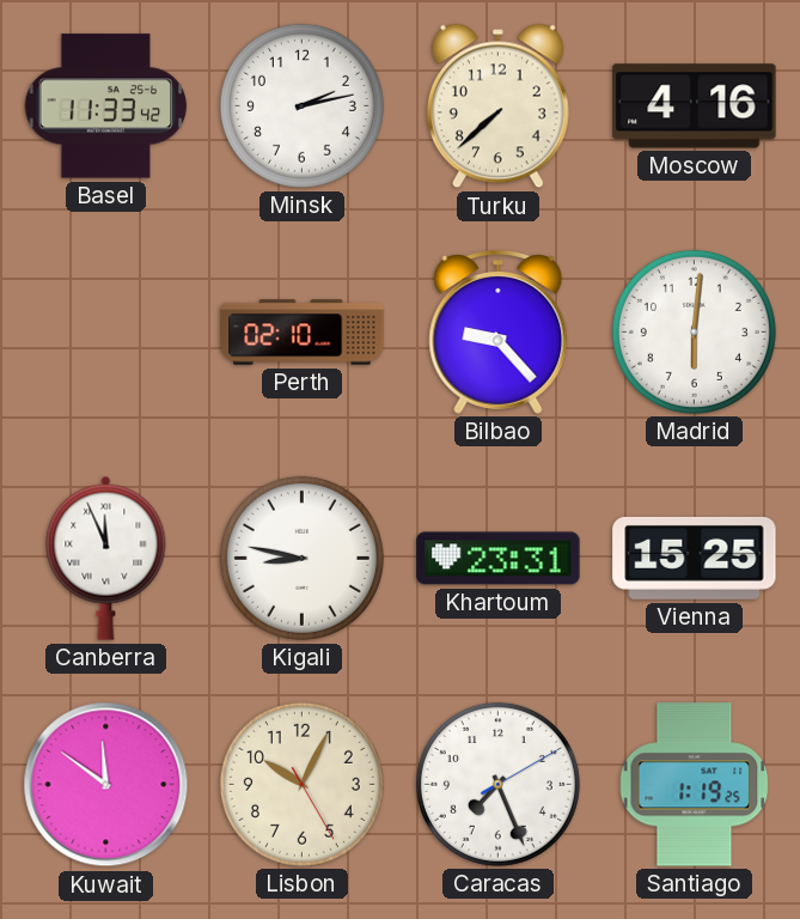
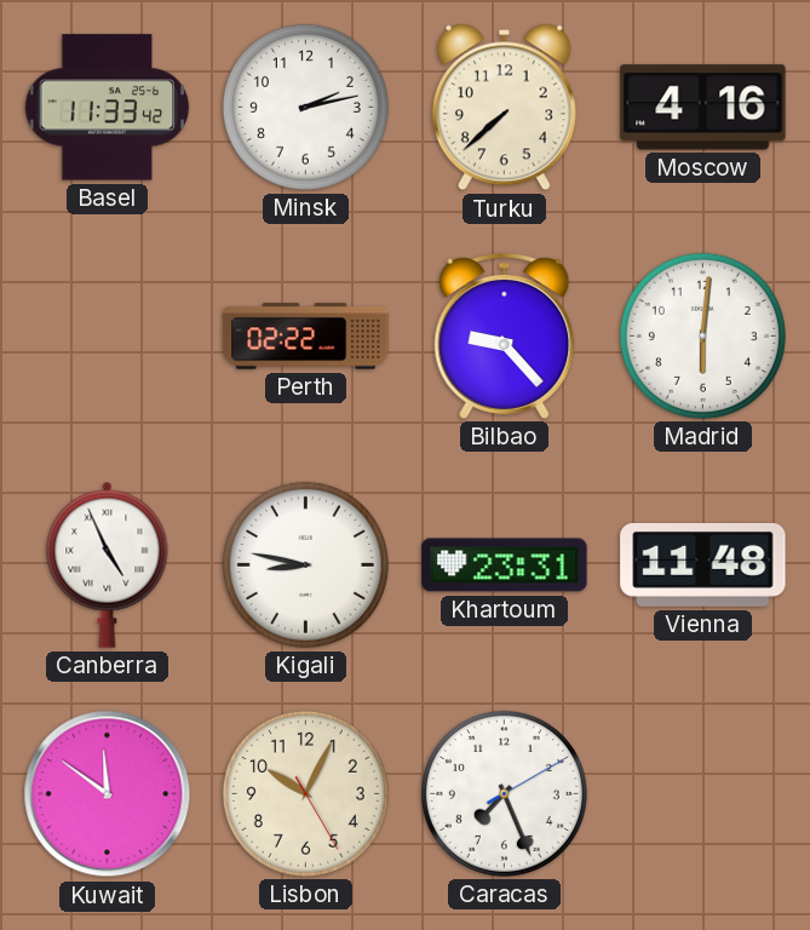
Perth: 02:10 -> 02:22
Canberra: 11:56 -> 4:56
Vienna: 15:25 -> 11:48
Santiago: 1:19 -> none
